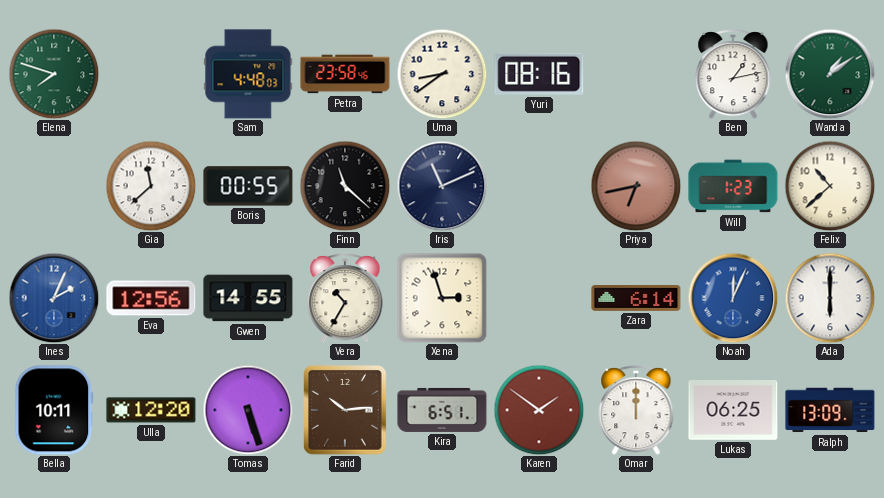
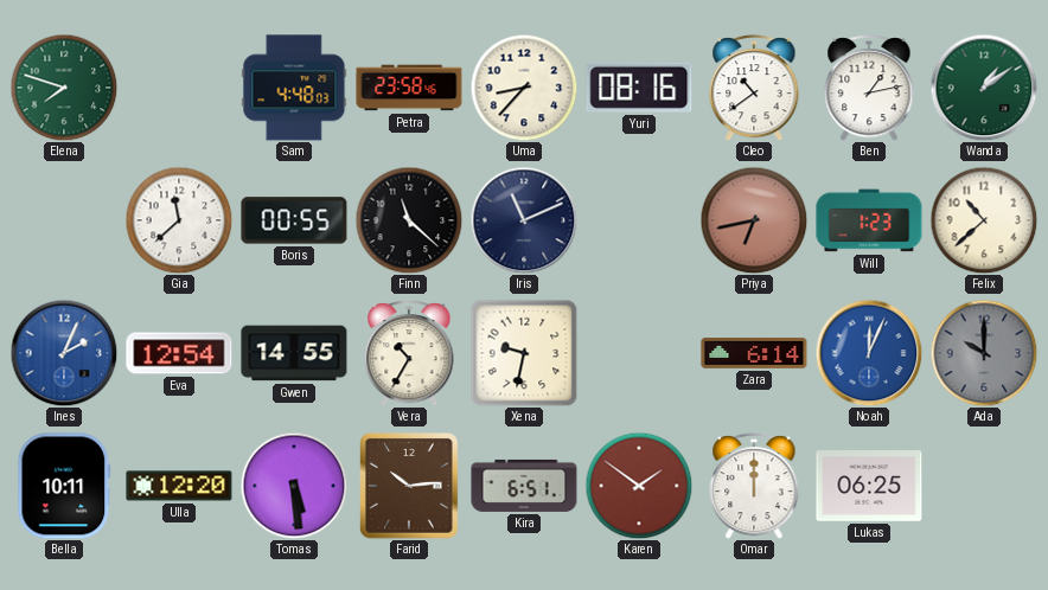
Uma: 8:39 -> 8:37
Cleo: none -> 10:39
Eva: 12:56 -> 12:54
Xena: 2:57 -> 9:32
Ada: 6:00 -> 10:00
Ada dial: white -> grey
Tomas: 5:27 -> 5:29
Ralph: 13:09 -> none
